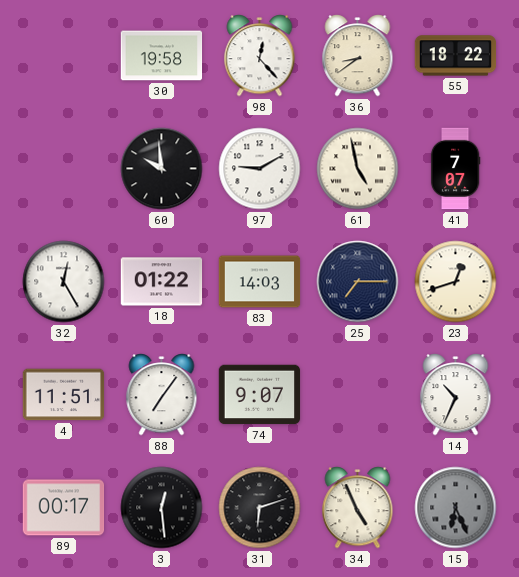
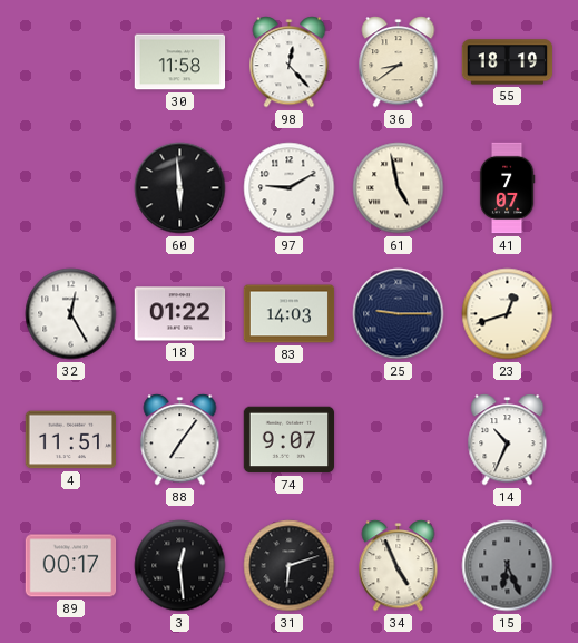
30: 19:58 -> 11:58
55: 18:22 -> 18:19
60: 9:59 -> 5:59
25: 7:15 -> 9:15
